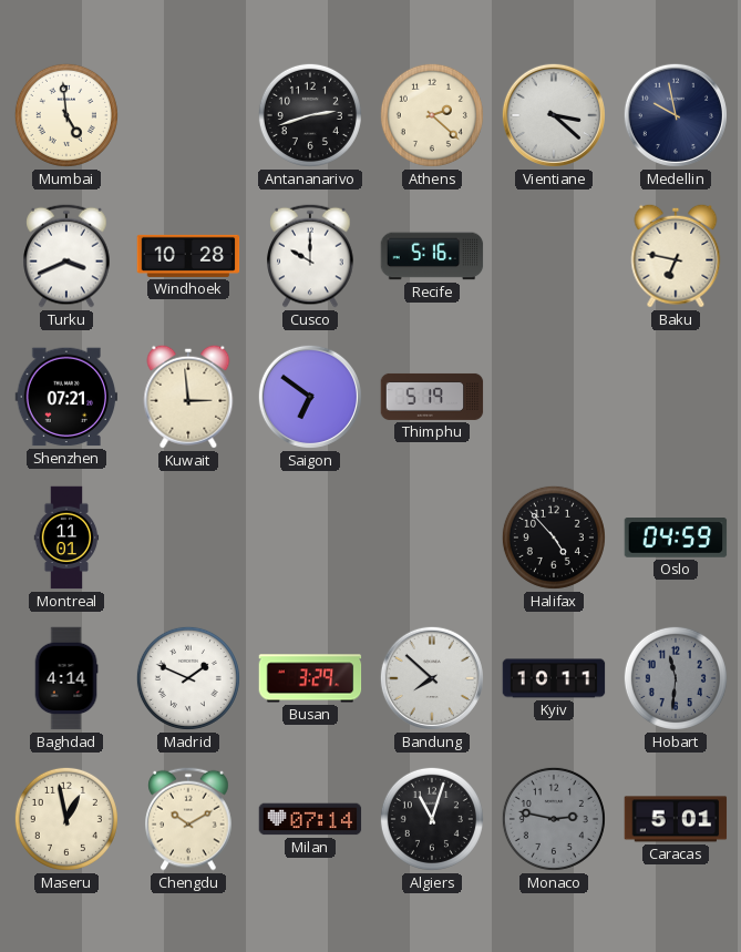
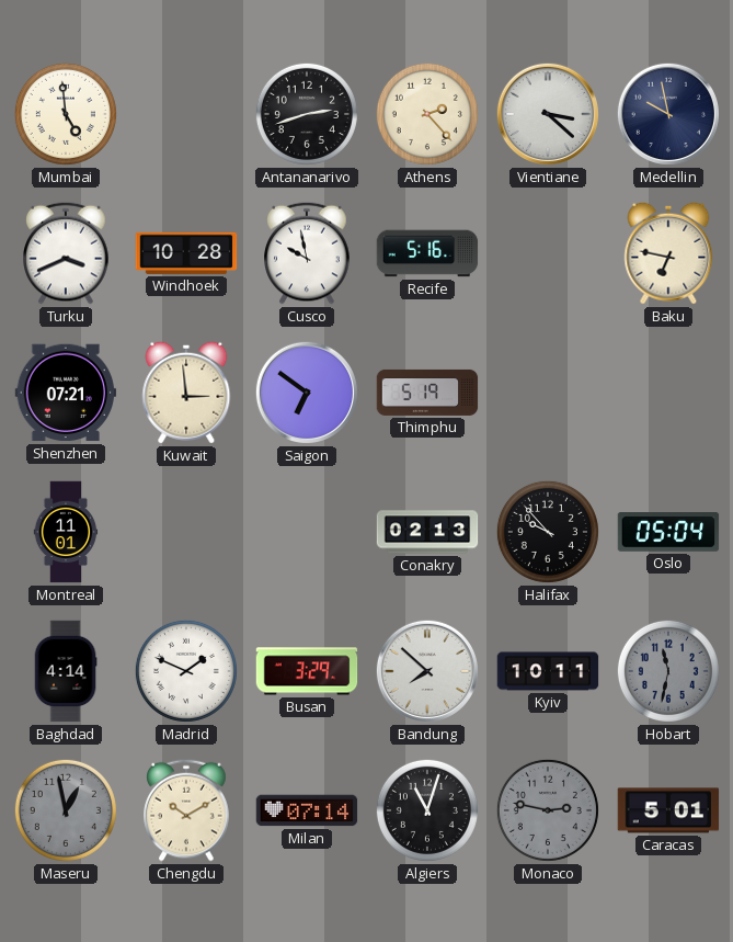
Athens: 2:22 -> 2:23
Cusco: 10:00 -> 9:58
Conakry: none -> 02:13
Halifax: 4:53 -> 9:53
Oslo: 04:59 -> 05:04
Hobart: 11:31 -> 11:32
Maseru dial: cream -> grey
